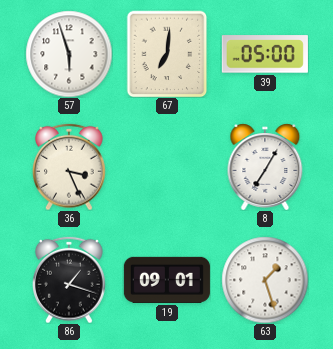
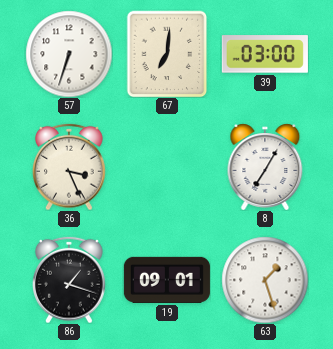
57: 5:57 -> 6:33
39: 05:00 -> 03:00
